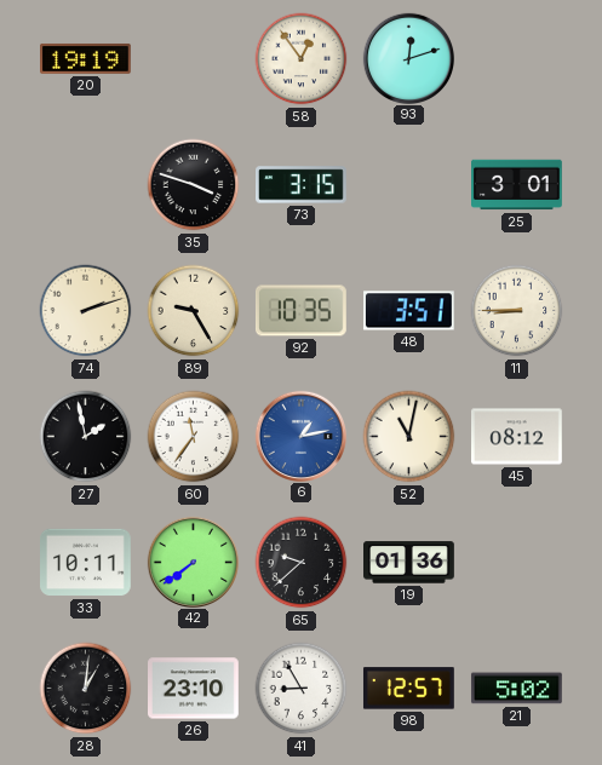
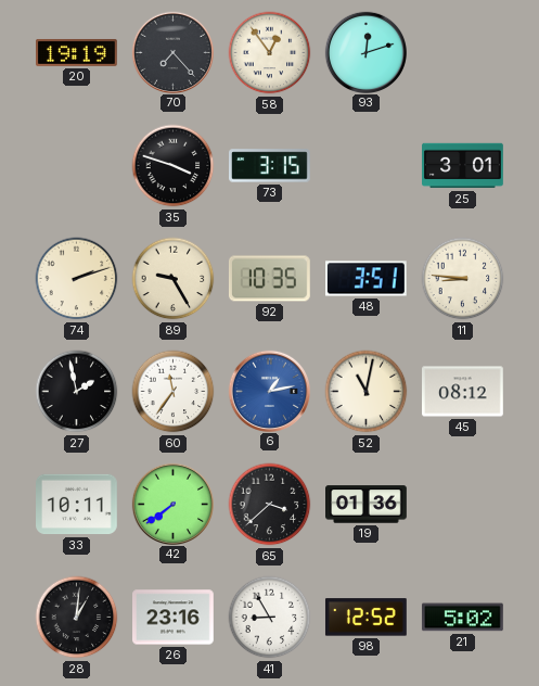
70: none -> 7:23
11: 8:45 -> 8:46
65: 9:38 -> 3:38
26: 23:10 -> 23:16
98: 12:57 -> 12:52
